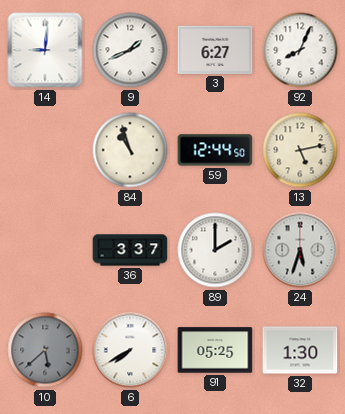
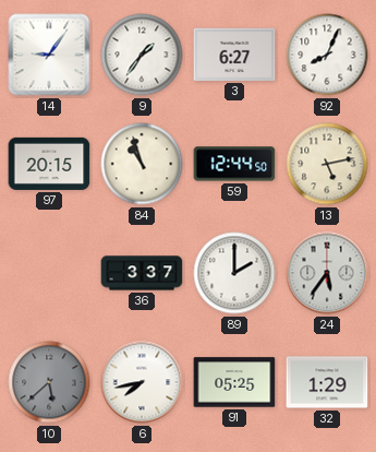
14: 9:01 -> 9:06
9: 1:41 -> 1:36
97: none -> 20:15
24: 5:33 -> 5:36
6: 7:40 -> 7:43
32: 1:30 -> 1:29
